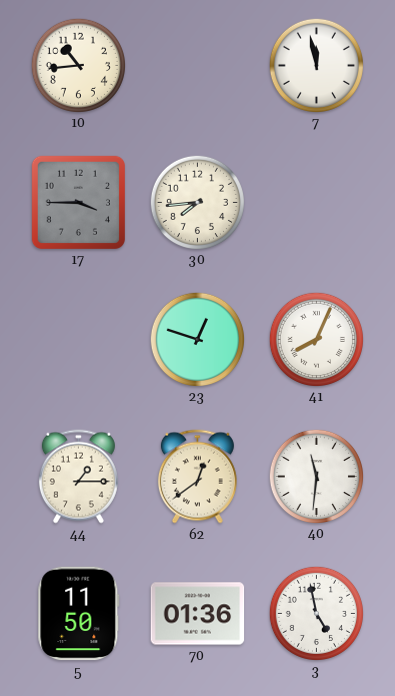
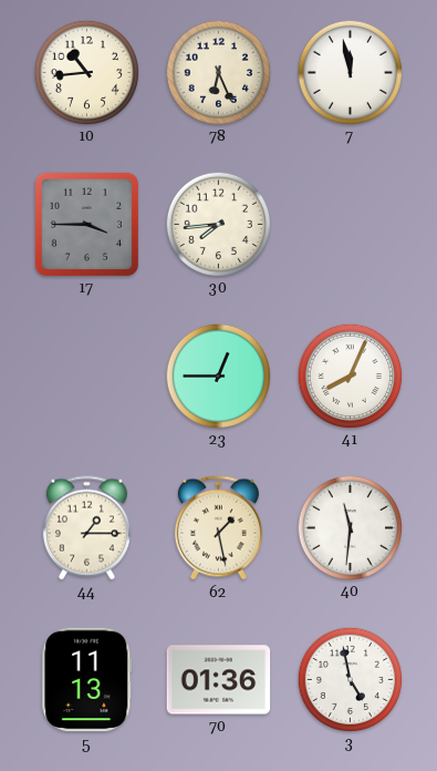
78: none -> 6:26
23: 12:48 -> 12:45
62: 12:39 -> 1:28
5: 11:50 -> 11:13
